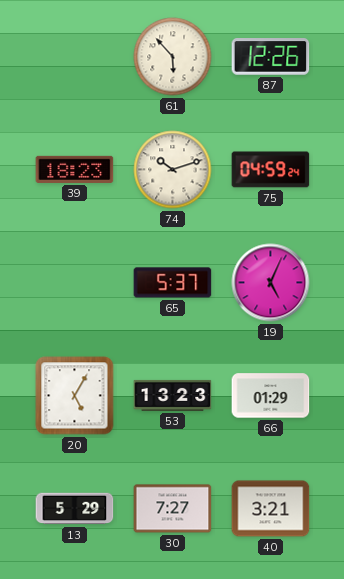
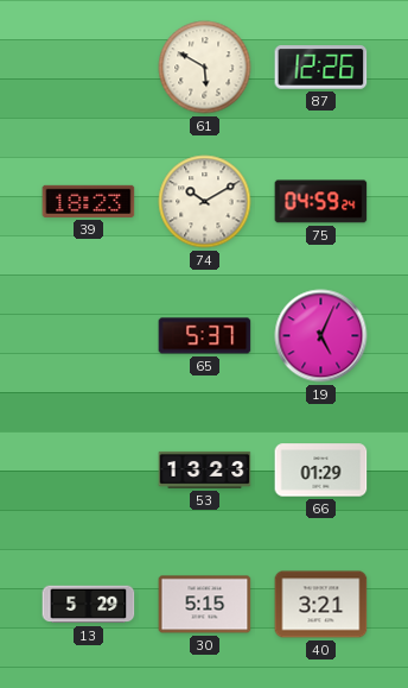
61: 5:53 -> 5:50
74: 10:12 -> 10:10
20: 5:05 -> none
30: 7:27 -> 5:15
